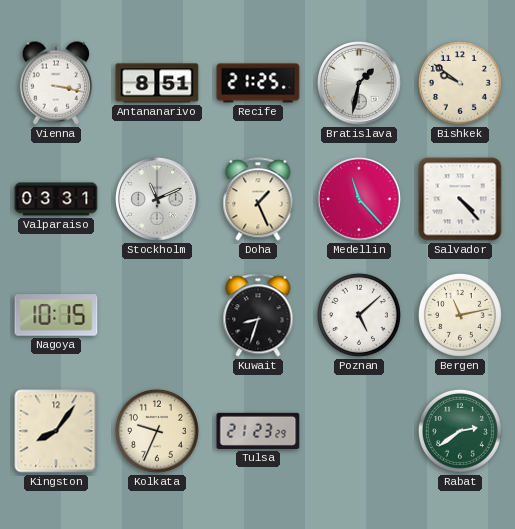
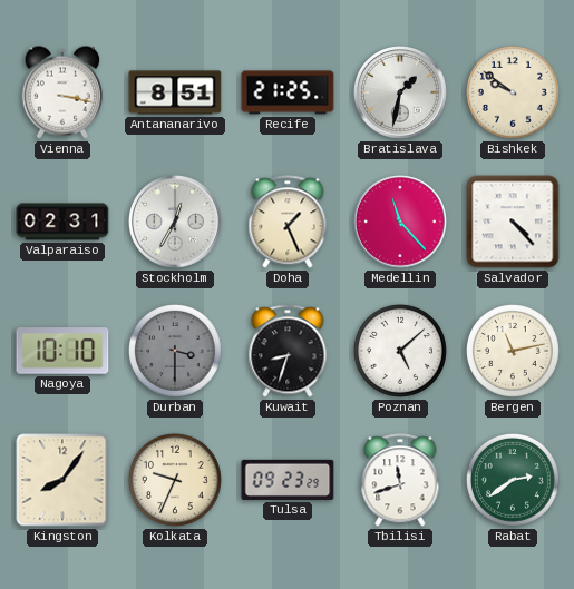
Valparaiso: 03:31 -> 02:31
Stockholm: 11:11 -> 12:35
Nagoya: 10:15 -> 10:10
Durban: none -> 3:30
Tulsa: 21:23 -> 09:23
Tbilisi: none -> 11:42
